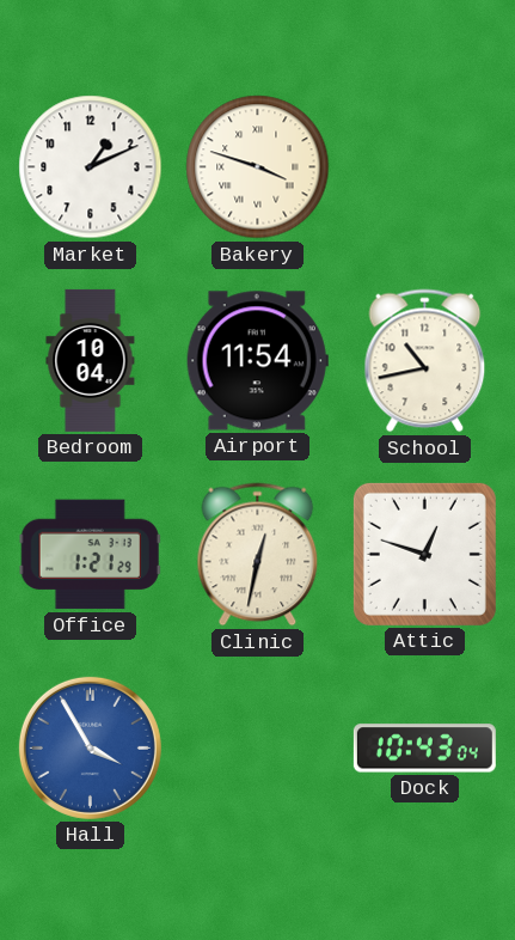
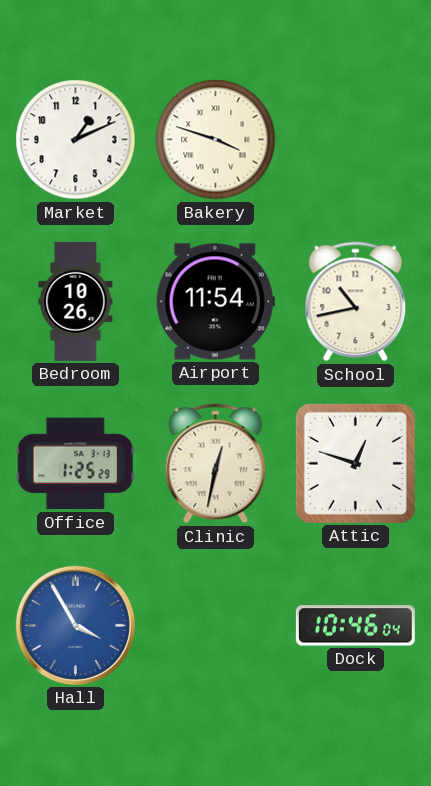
Bedroom: 10:04 -> 10:26
Office: 1:21 -> 1:25
Dock: 10:43 -> 10:46
